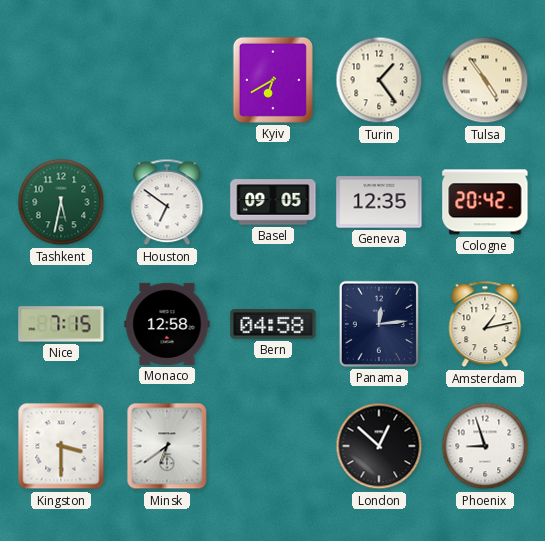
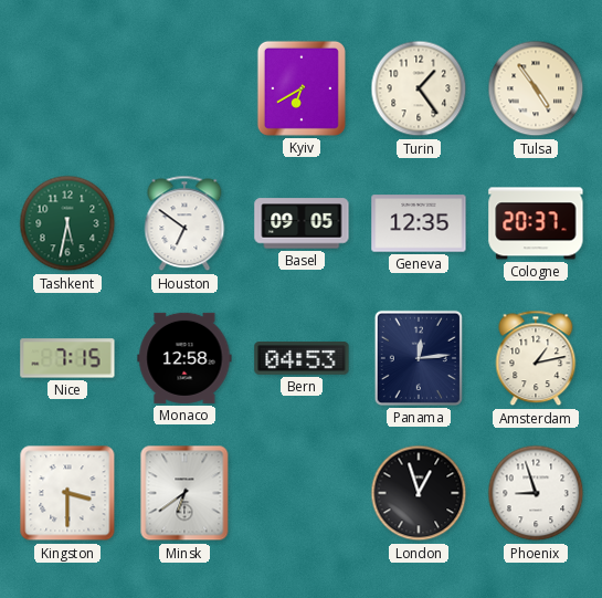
Cologne: 20:42 -> 20:37
Bern: 04:58 -> 04:53
London: 12:52 -> 12:57
